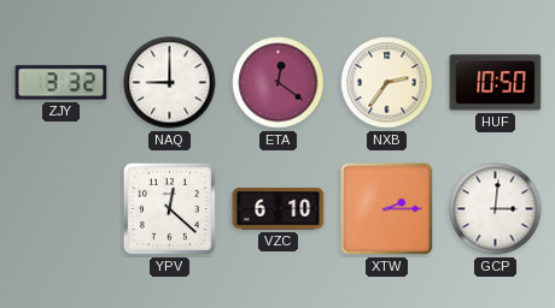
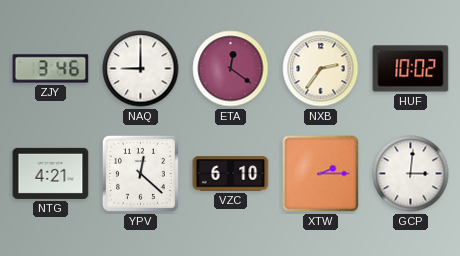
ZJY: 3:32 -> 3:46
HUF: 10:50 -> 10:02
NTG: none -> 4:21
